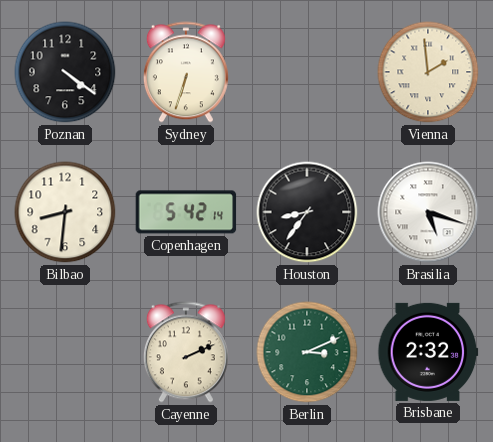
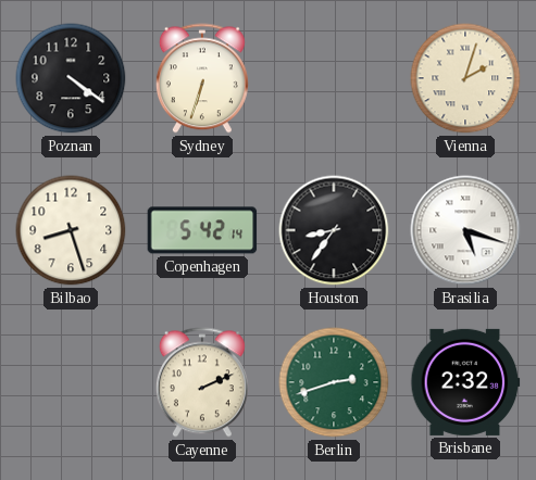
Vienna: 1:59 -> 2:03
Bilbao: 8:31 -> 8:27
Berlin: 3:11 -> 2:42
